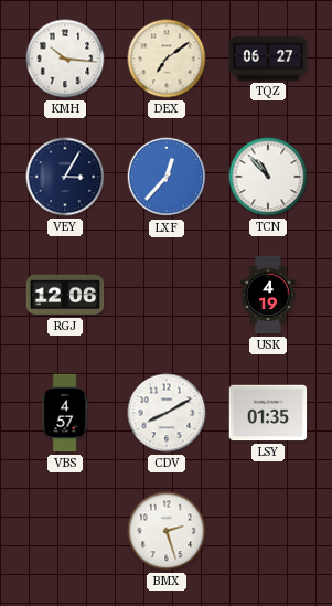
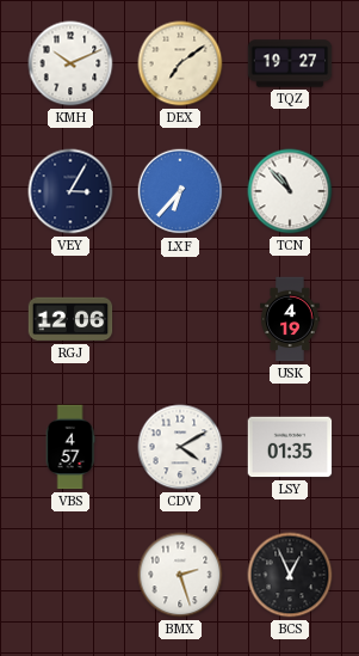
KMH: 10:16 -> 10:11
TQZ: 06:27 -> 19:27
LXF: 12:37 -> 6:37
CDV: 8:10 -> 4:10
BCS: none -> 12:56
